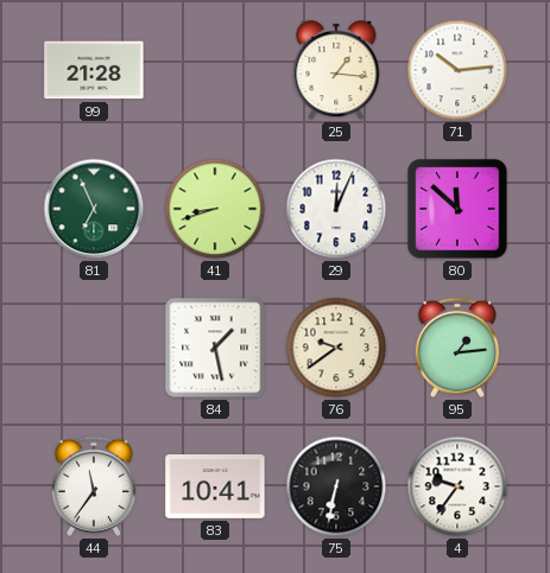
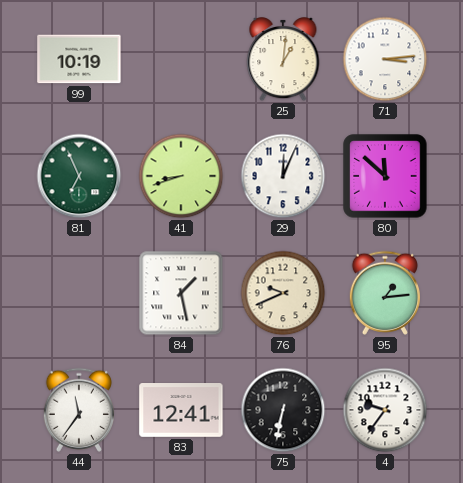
99: 21:28 -> 10:19
25: 1:16 -> 1:01
71: 10:14 -> 3:14
76: 9:39 -> 9:41
83: 10:41 -> 12:41
